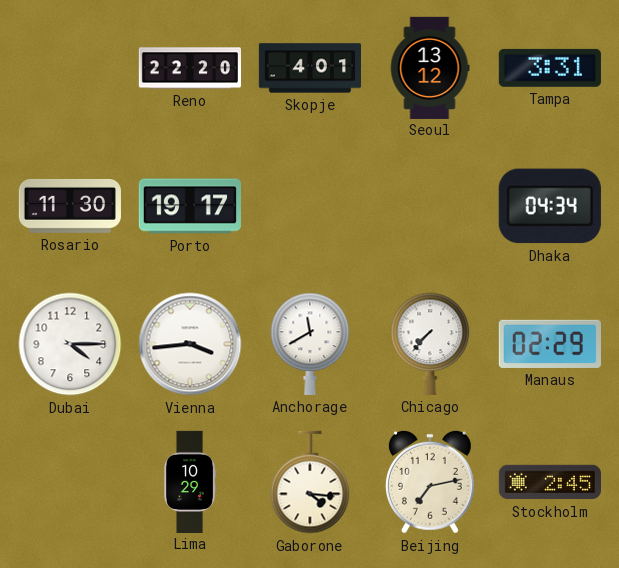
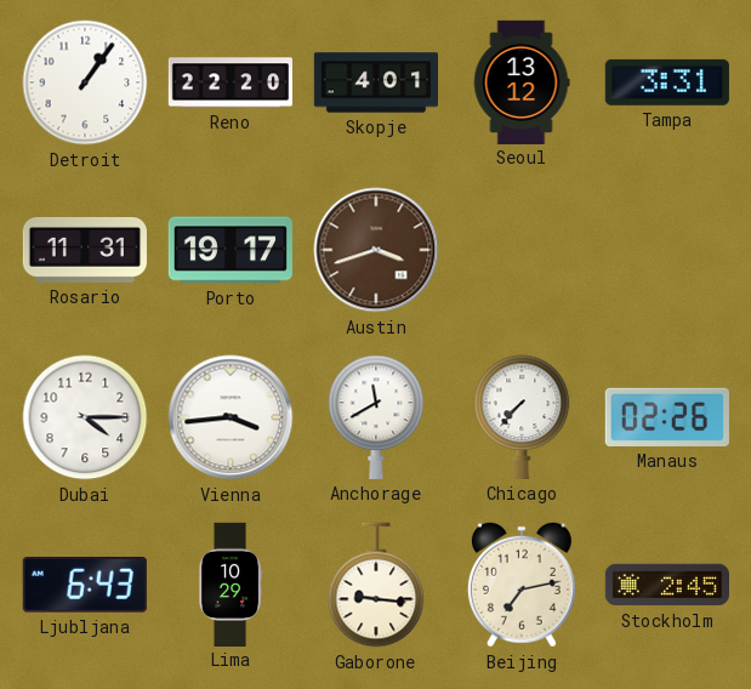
Detroit: none -> 1:06
Rosario: 11:30 -> 11:31
Austin: none -> 3:42
Dhaka: 04:34 -> none
Manaus: 02:29 -> 02:26
Ljubljana: none -> 6:43
Gaborone: 4:16 -> 9:16
